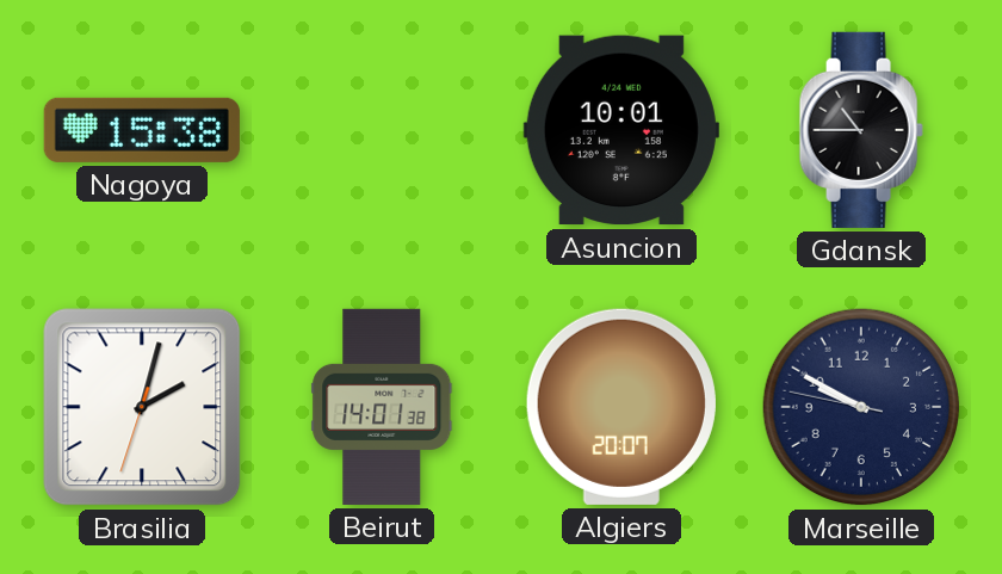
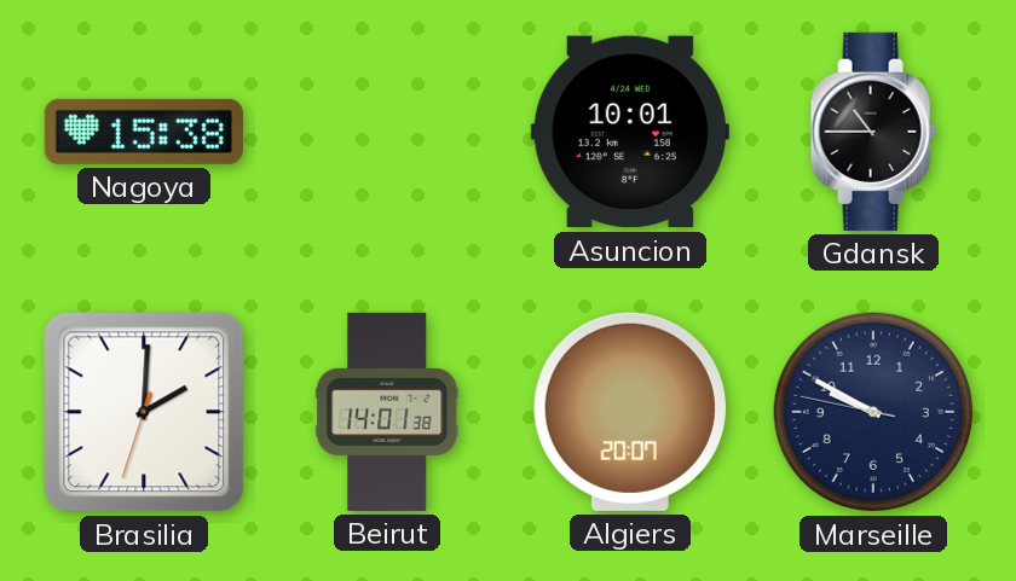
Brasilia: 2:02 -> 2:00
